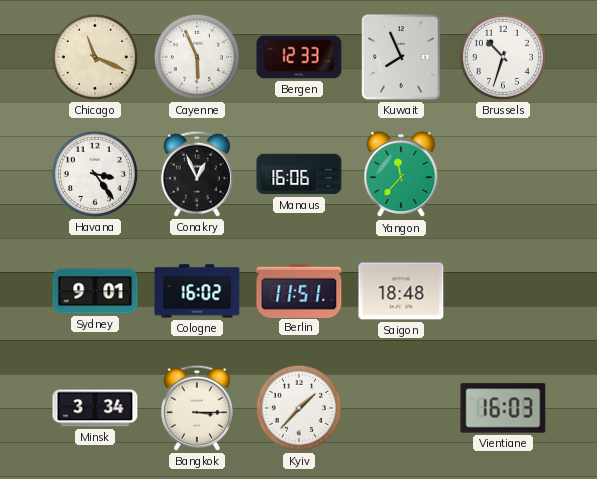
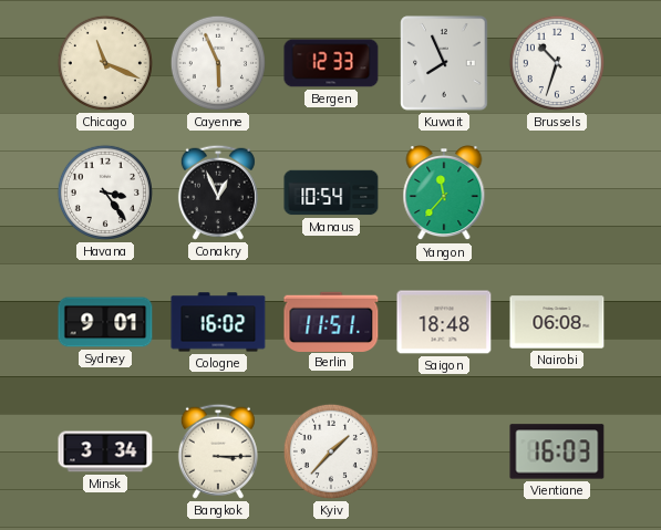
Manaus: 16:06 -> 10:54
Nairobi: none -> 06:08
